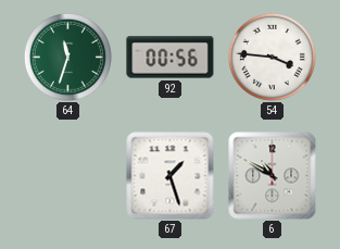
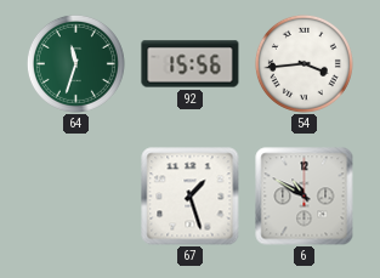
92: 00:56 -> 15:56
54: 3:46 -> 3:44
